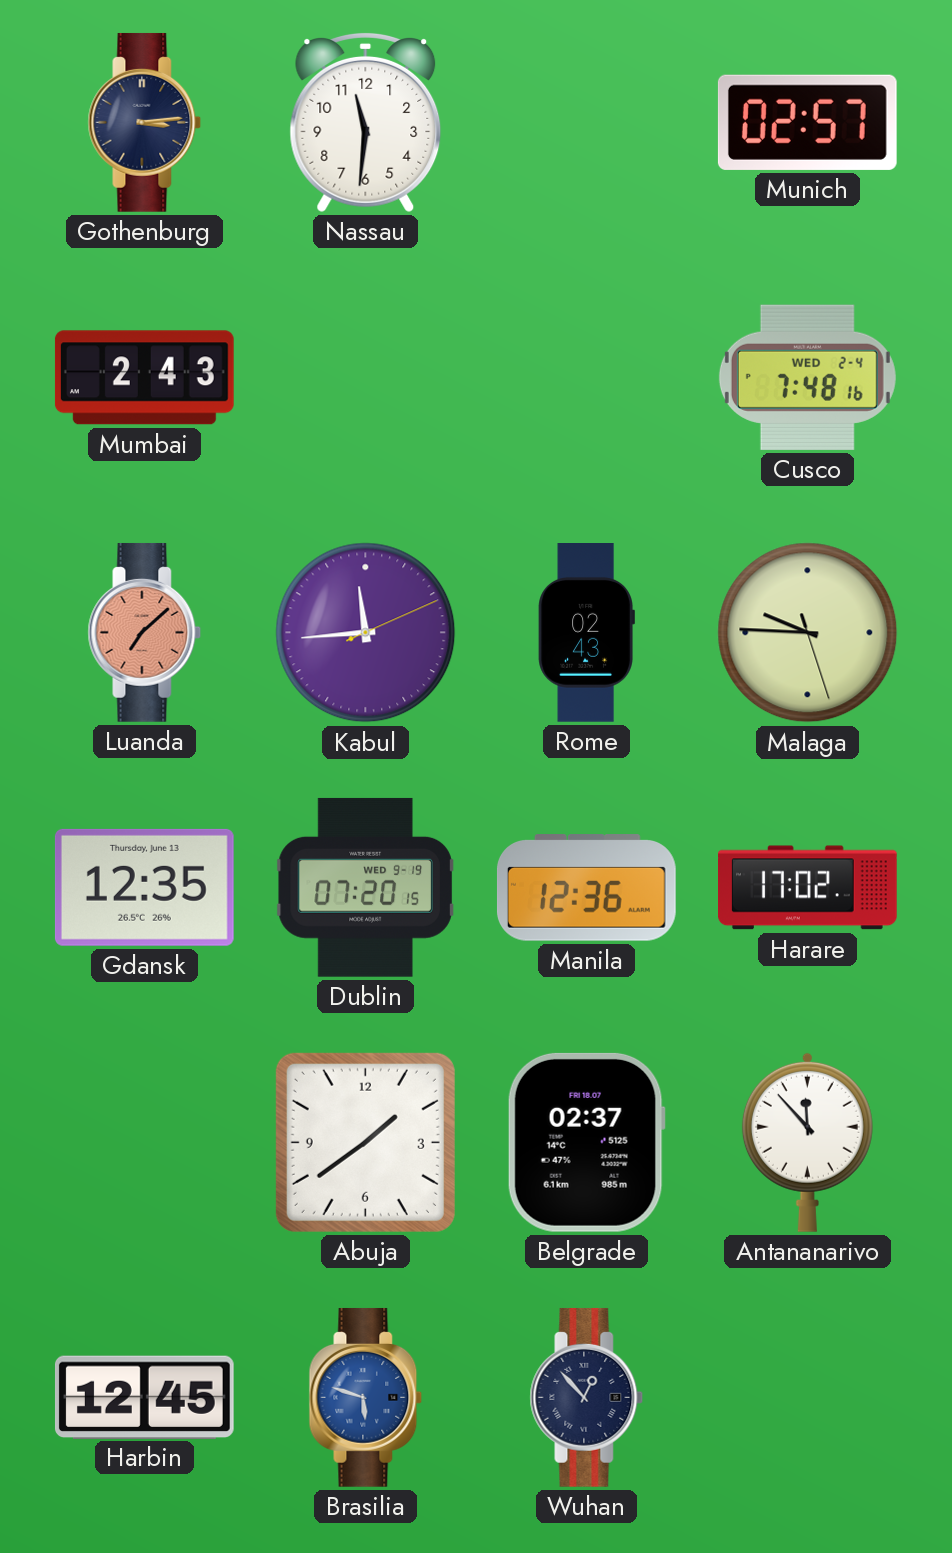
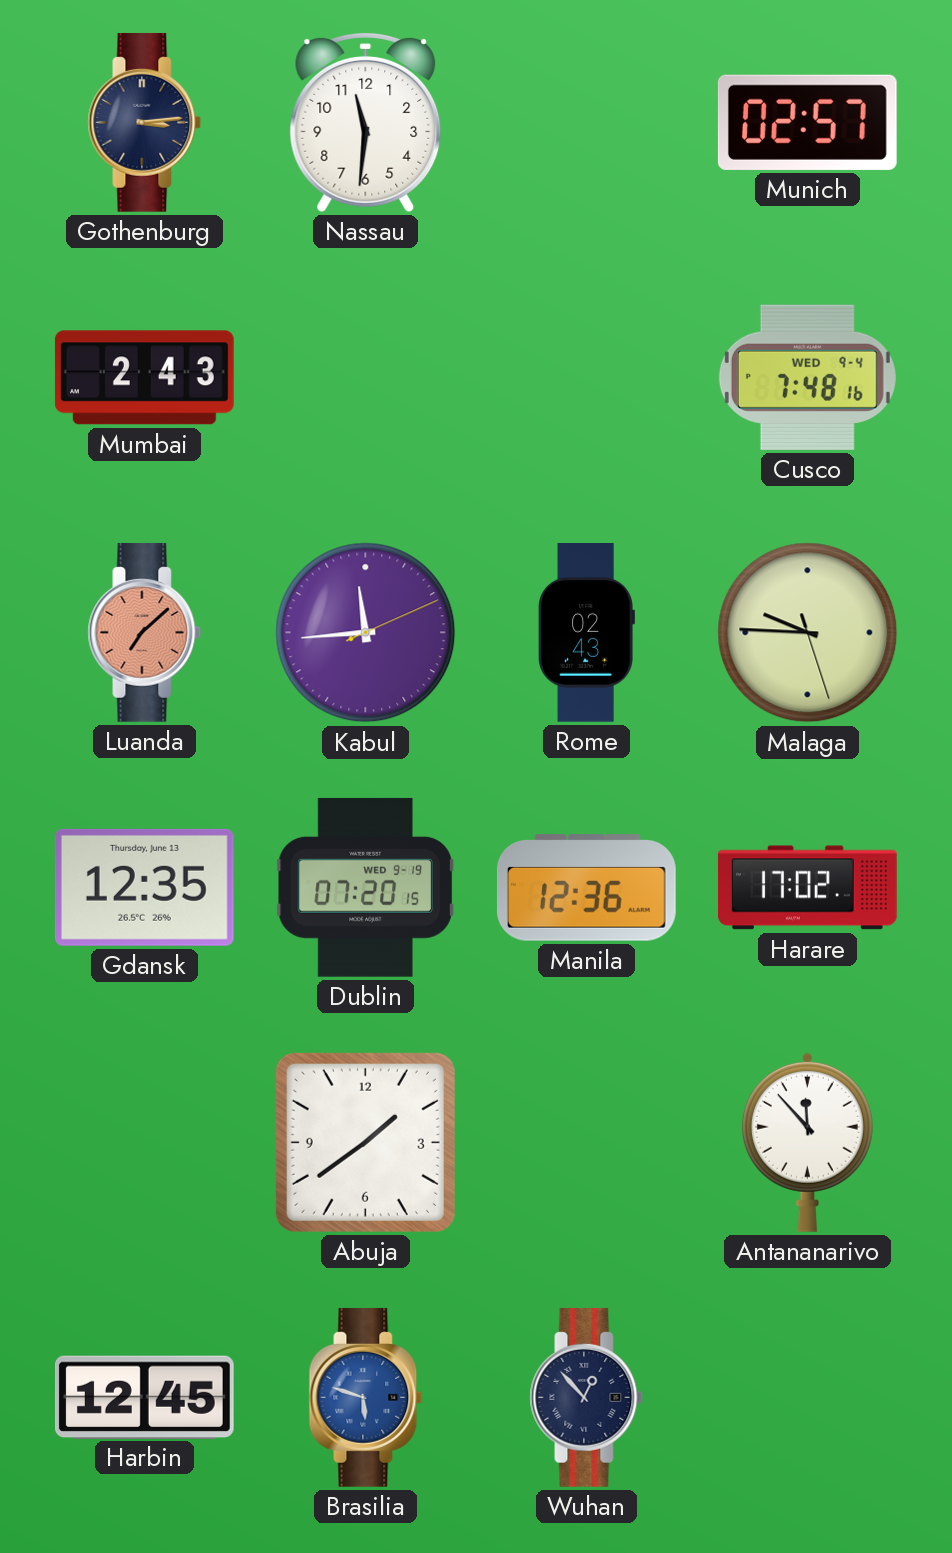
Cusco date: WED 2-4 -> WED 9-4
Belgrade: 02:37 -> none
